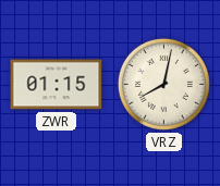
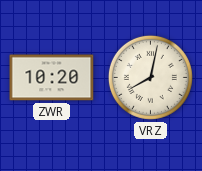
ZWR: 01:15 -> 10:20
